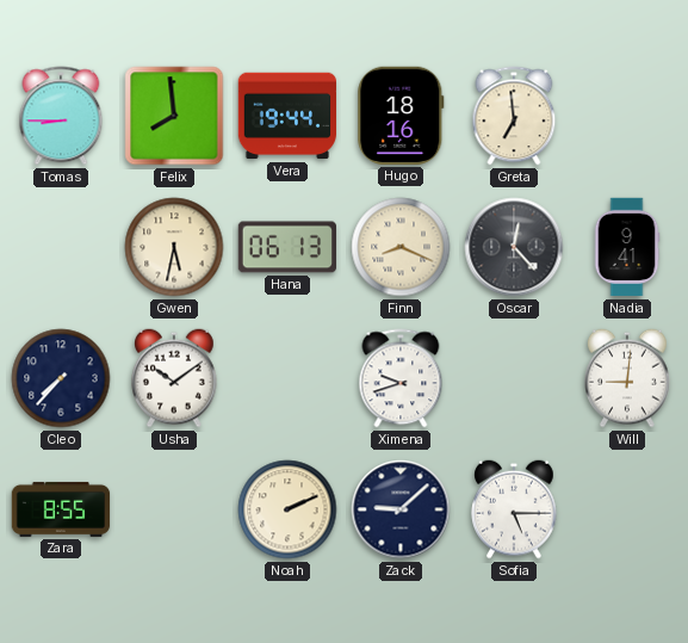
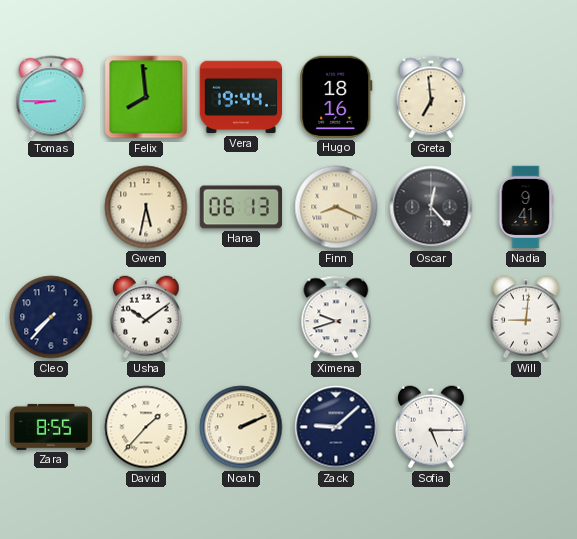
David: none -> 1:37
